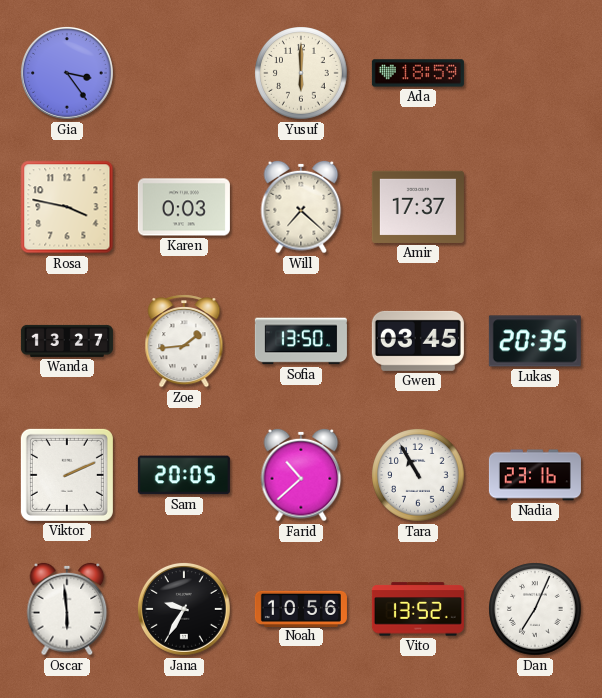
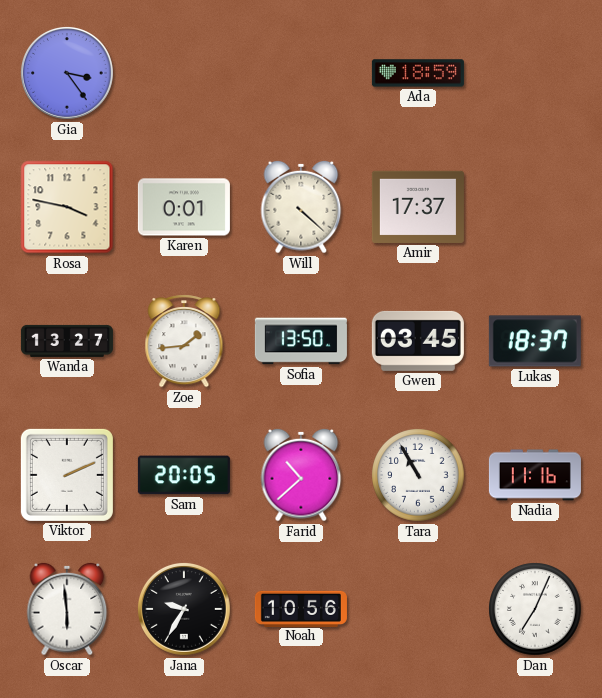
Yusuf: 6:00 -> none
Karen: 0:03 -> 0:01
Will: 7:22 -> 4:22
Lukas: 20:35 -> 18:37
Nadia: 23:16 -> 11:16
Vito: 13:52 -> none
